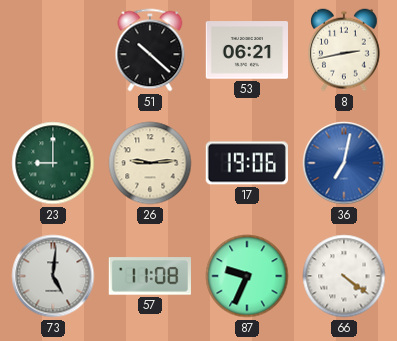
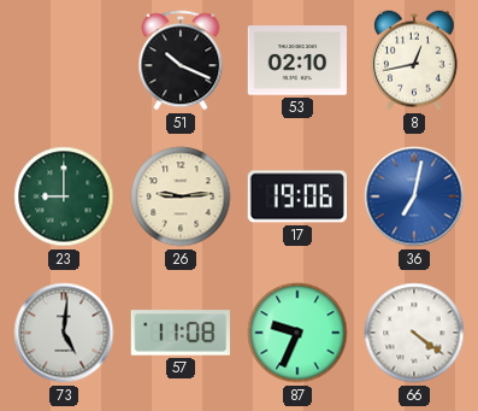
51: 10:22 -> 10:19
53: 06:21 -> 02:10
8: 2:43 -> 12:43
